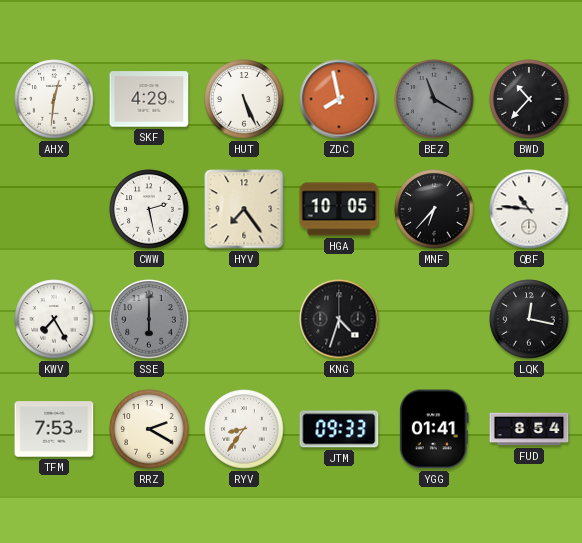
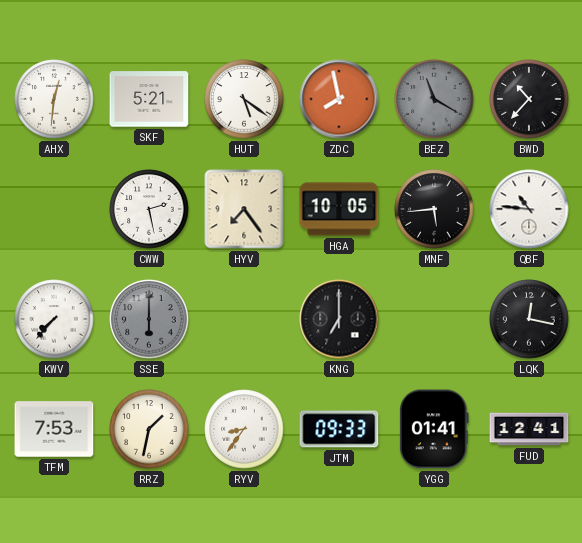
SKF: 4:29 -> 5:21
HUT: 5:26 -> 5:21
MNF: 6:37 -> 5:44
KWV: 7:25 -> 7:37
KNG: 4:33 -> 7:00
RRZ: 2:20 -> 1:32
FUD: 8:54 -> 12:41
